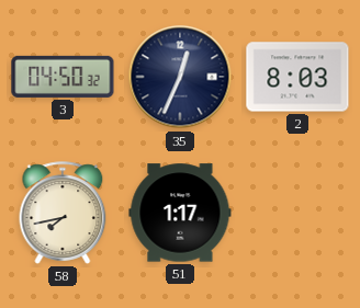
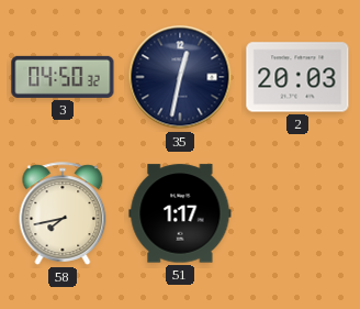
35: 12:34 -> 12:32
2: 8:03 -> 20:03
